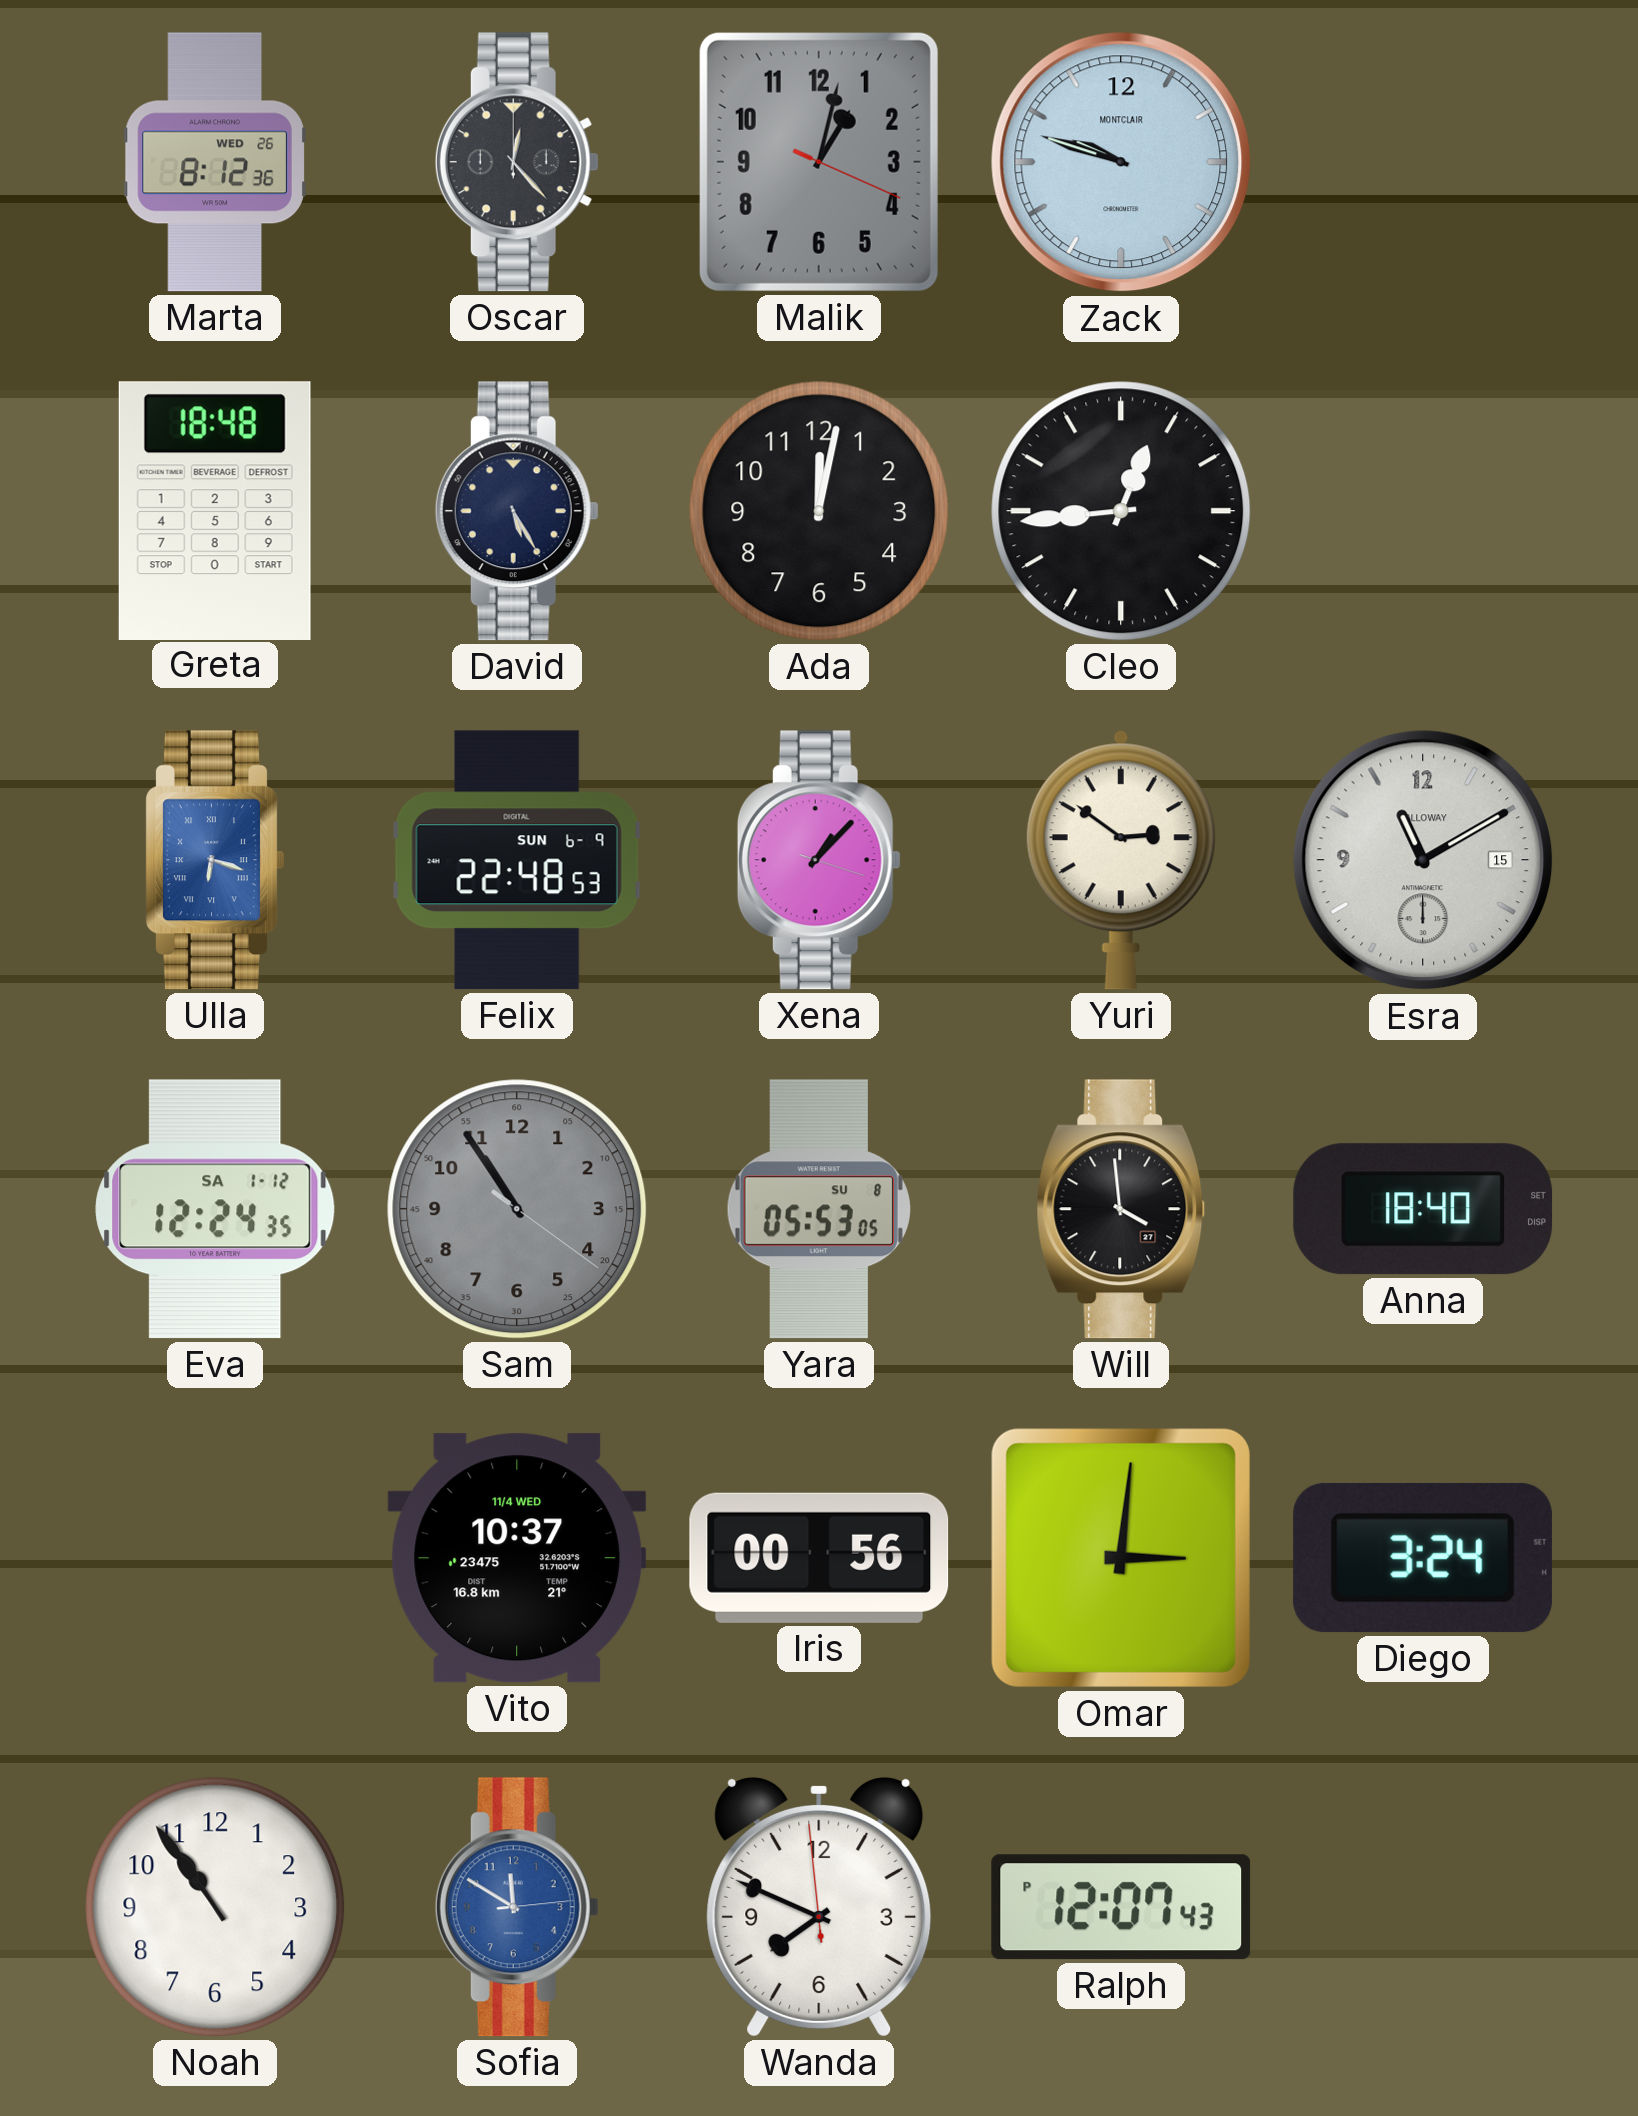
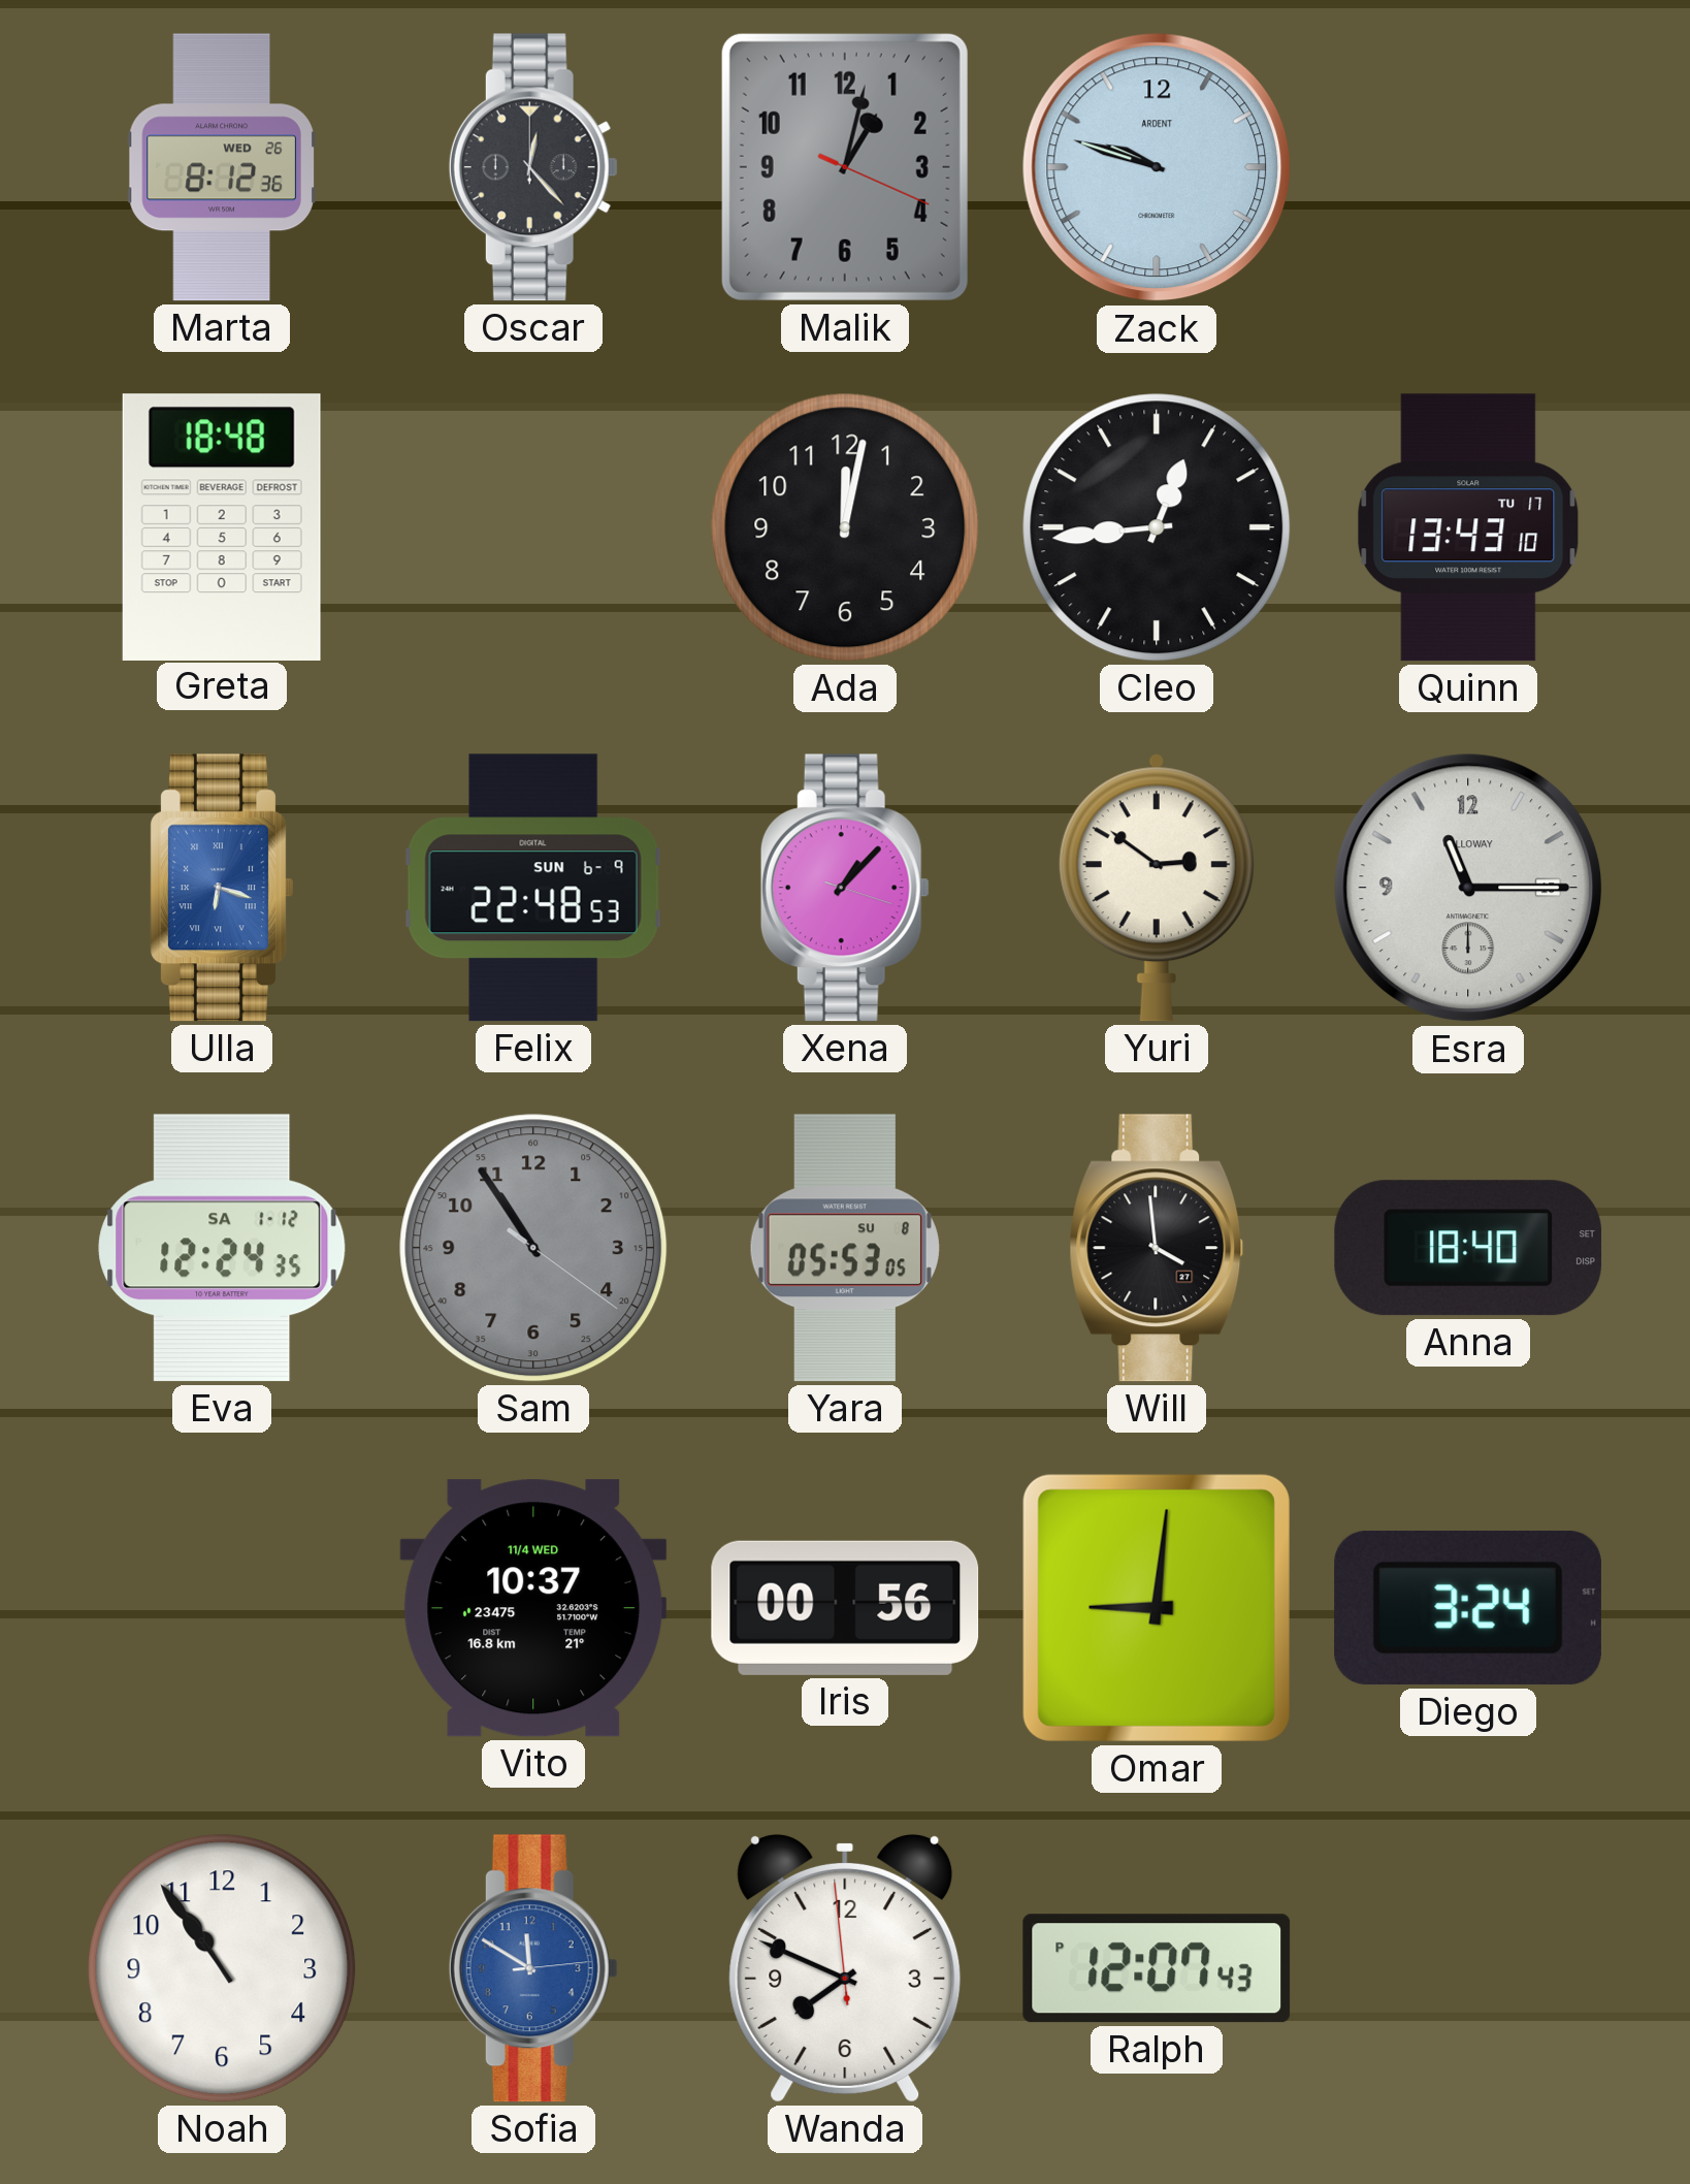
Zack brand: MONTCLAIR -> ARDENT
David: 5:25 -> none
Quinn: none -> 13:43
Esra: 11:10 -> 11:15
Omar: 3:01 -> 9:01
